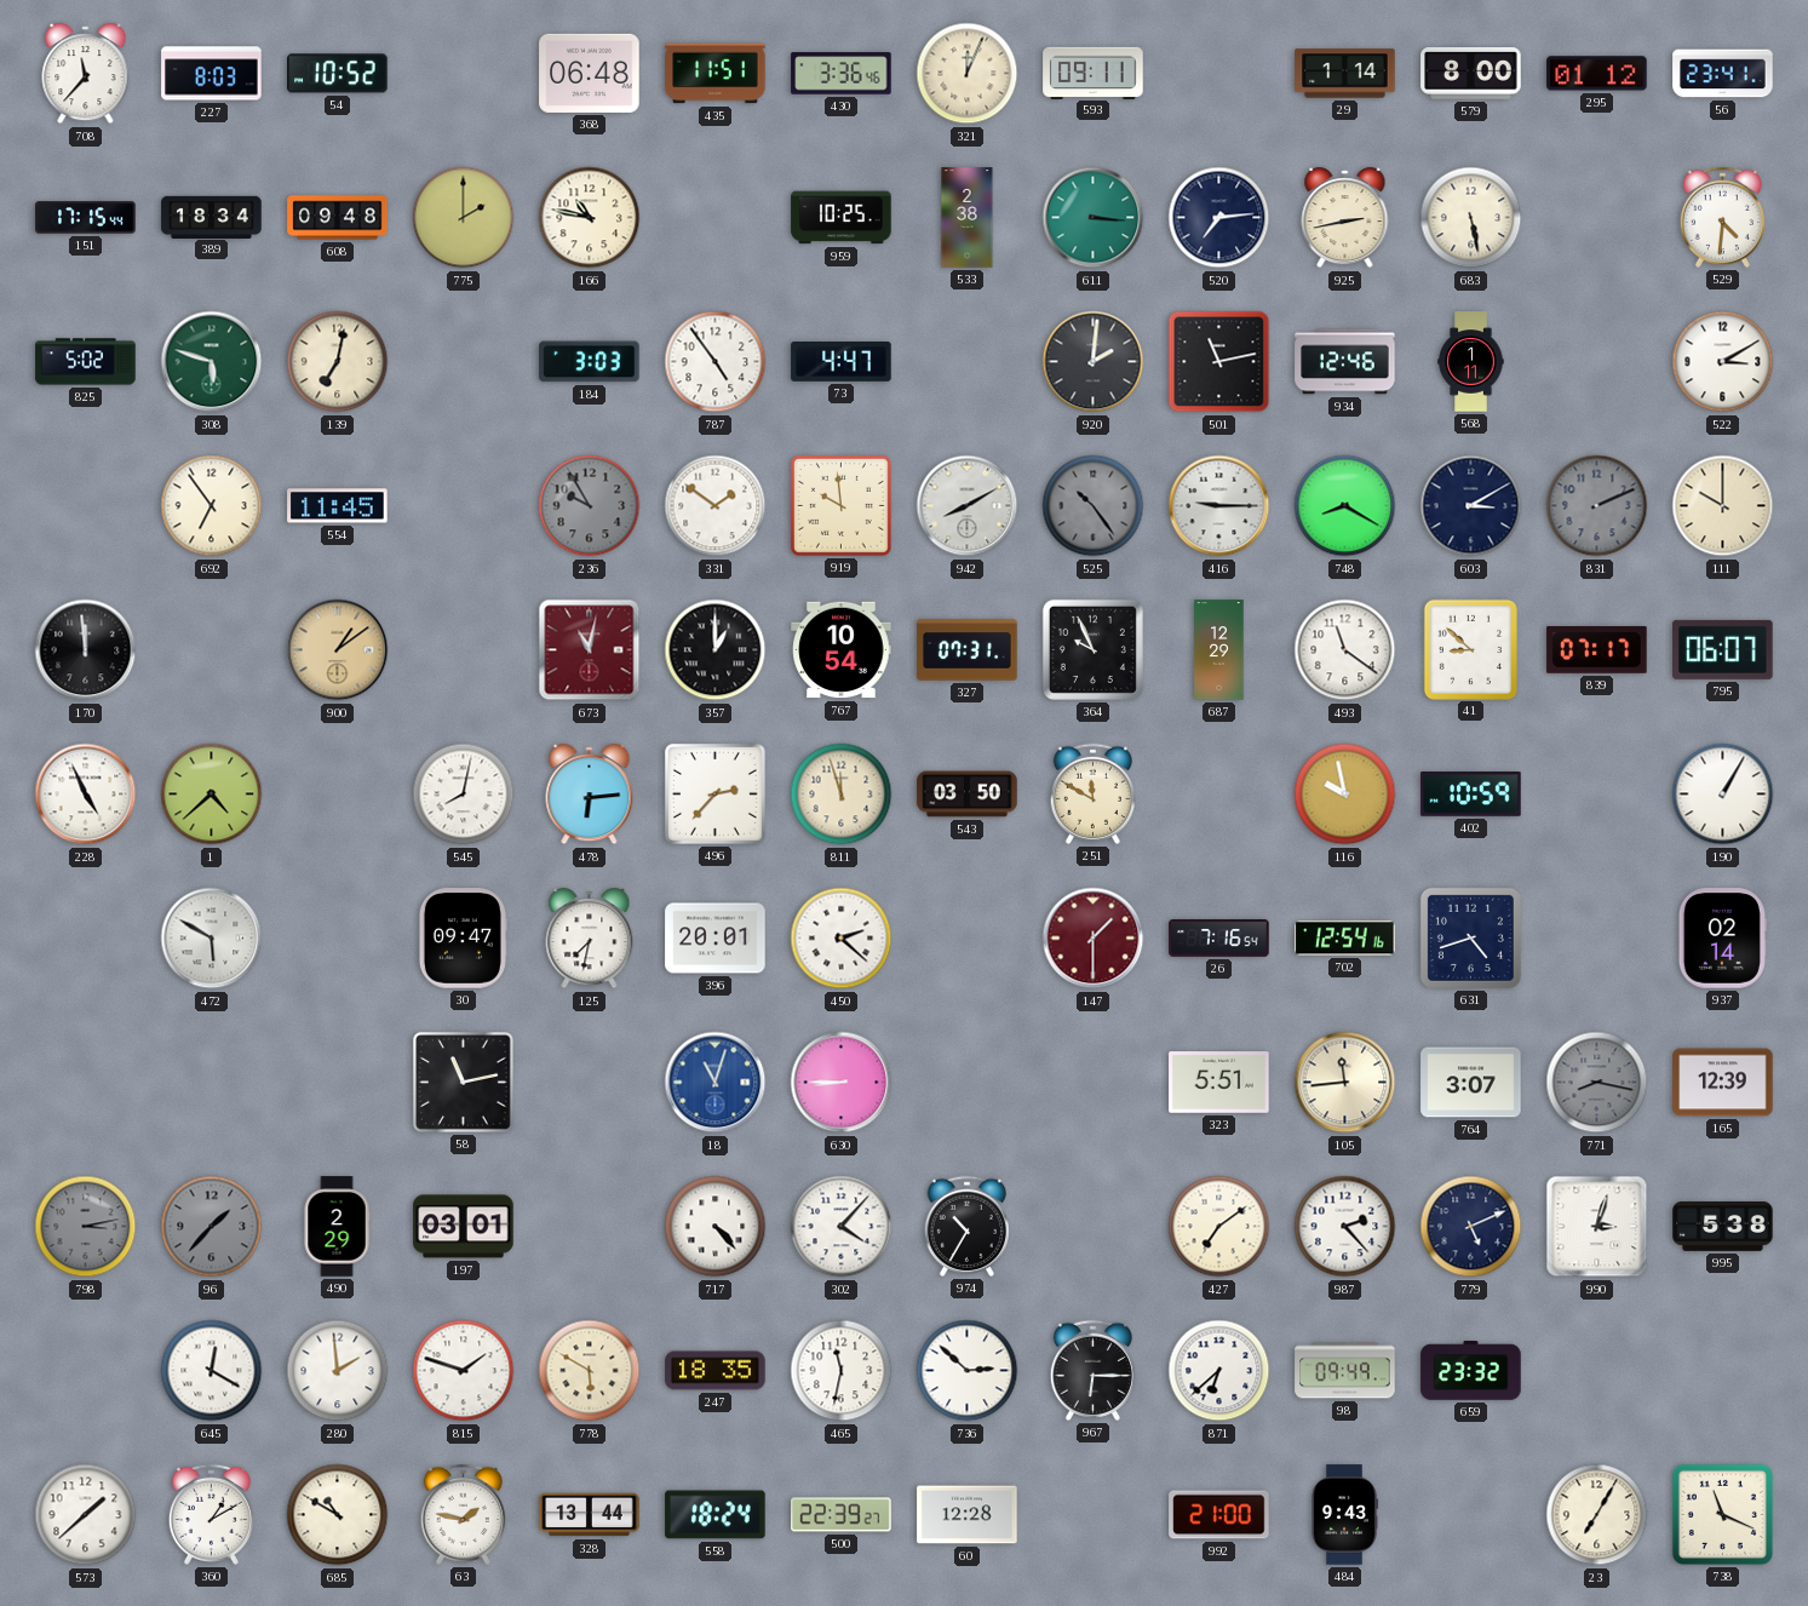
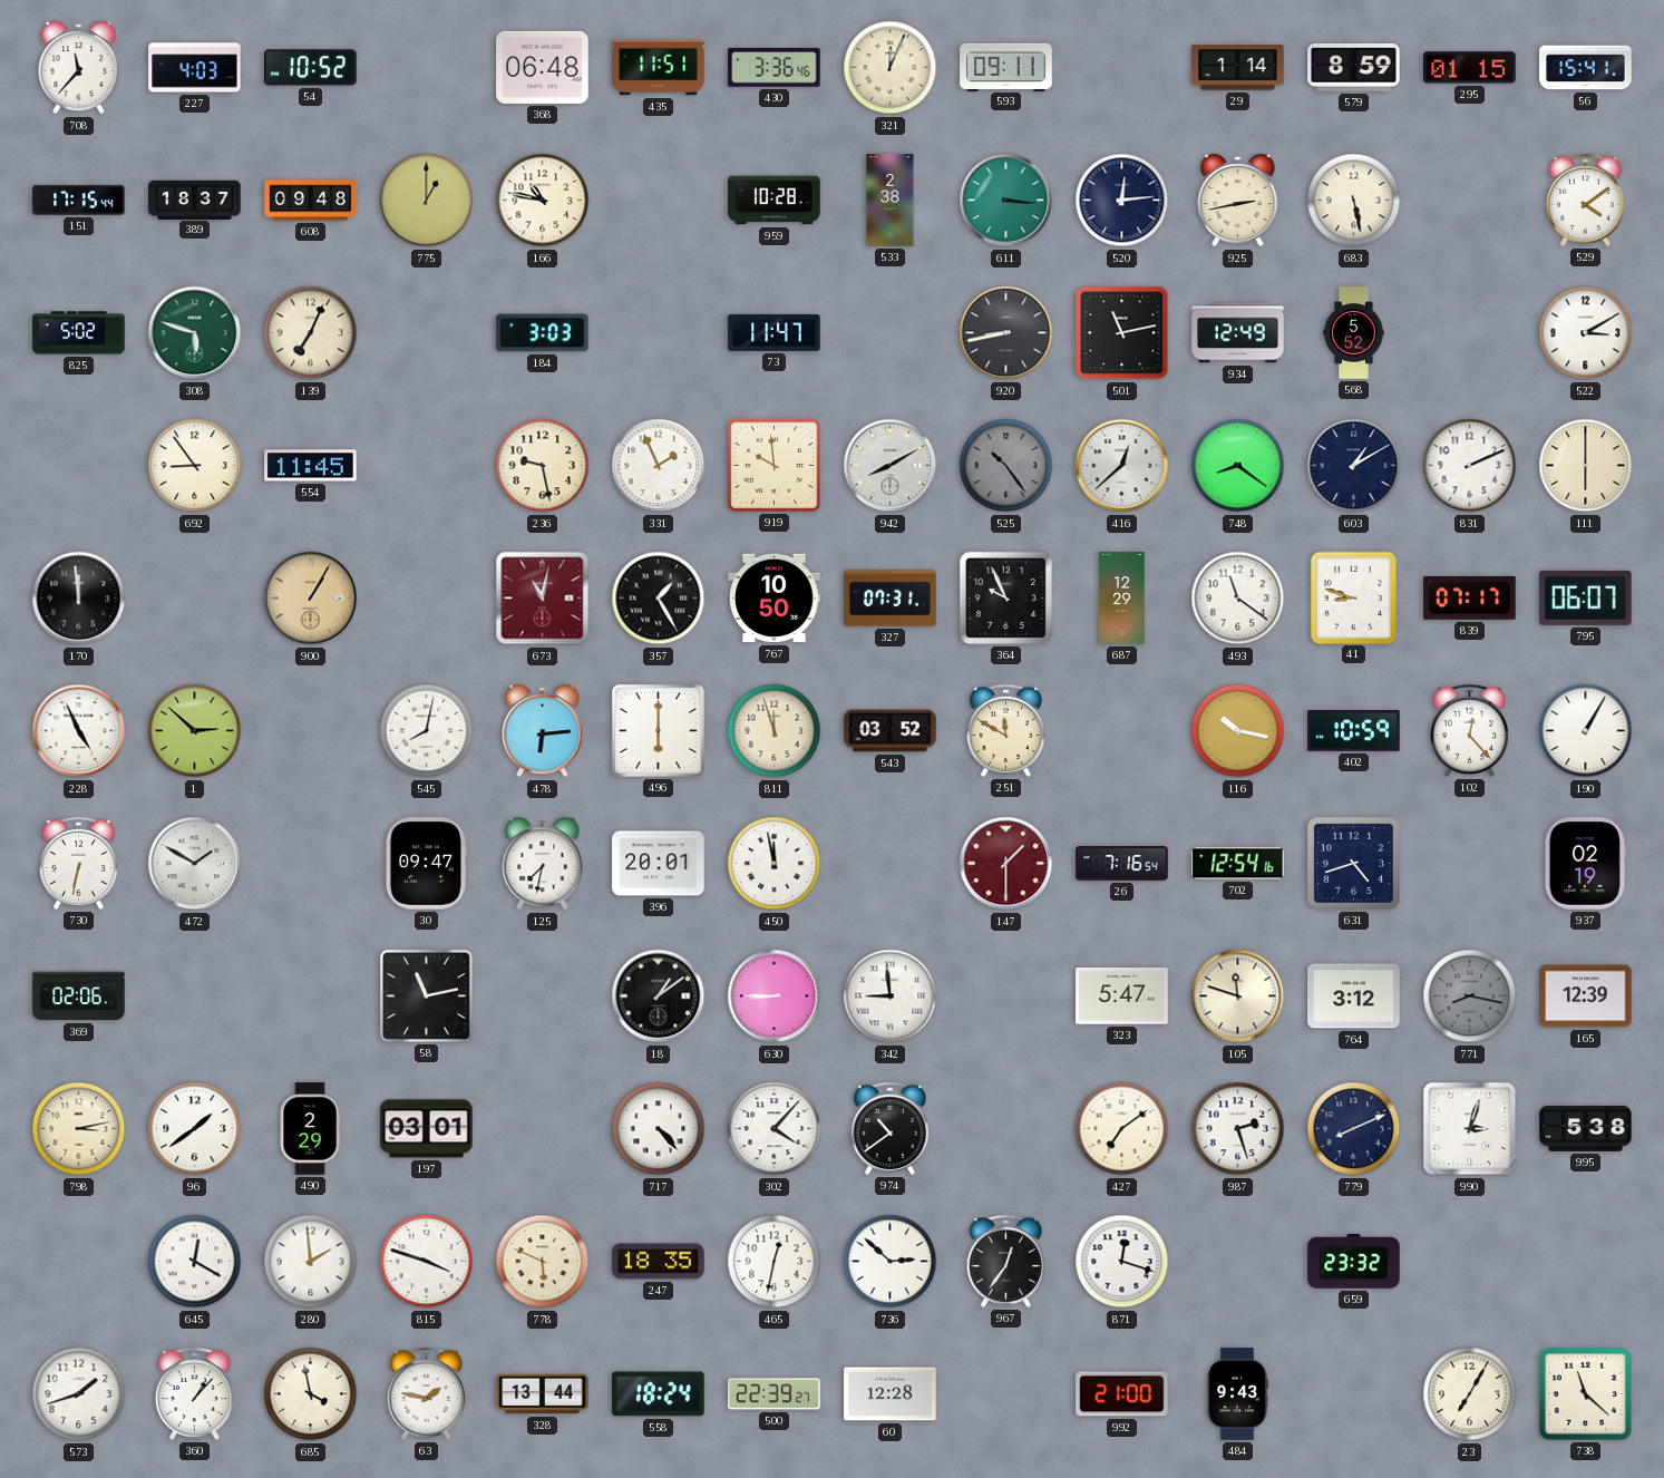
227: 8:03 -> 4:03
579: 8:00 -> 8:59
295: 01:12 -> 01:15
56: 23:41 -> 15:41
389: 18:34 -> 18:37
775: 2:00 -> 1:00
959: 10:25 -> 10:28
520: 7:14 -> 12:14
529: 4:31 -> 4:09
139: 7:02 -> 7:04
787: 4:54 -> none
73: 4:47 -> 11:47
920: 2:01 -> 8:43
934: 12:46 -> 12:49
568: 1:11 -> 5:52
692: 6:54 -> 8:54
236: 9:55 -> 9:28
236 dial: grey -> cream
331: 1:51 -> 1:56
416: 9:15 -> 12:38
748: 8:20 -> 8:21
603: 3:10 -> 1:10
831 dial: grey -> white
111: 10:00 -> 6:00
900: 1:09 -> 1:05
357: 1:00 -> 1:25
767: 10:54 -> 10:50
41: 8:52 -> 8:48
1: 4:38 -> 2:52
496: 2:37 -> 6:00
543: 03:50 -> 03:52
116: 9:58 -> 10:17
102: none -> 12:23
730: none -> 6:32
472: 5:50 -> 1:50
450: 2:22 -> 11:58
937: 02:14 -> 02:19
369: none -> 02:06
18: 11:03 -> 1:09
18 dial: blue -> black
342: none -> 8:59
323: 5:51 -> 5:47
105: 11:44 -> 11:48
764: 3:07 -> 3:12
798 dial: grey -> cream
96: 1:37 -> 1:39
96 dial: grey -> white
974: 10:35 -> 10:39
987: 2:23 -> 2:27
779: 5:11 -> 8:11
815: 1:48 -> 3:48
778: 5:50 -> 5:49
465: 11:32 -> 12:32
967: 6:15 -> 12:36
871: 6:38 -> 12:18
98: 09:49 -> none
573: 1:38 -> 1:42
360: 1:10 -> 1:07
685: 10:50 -> 3:58
738: 11:19 -> 11:22
